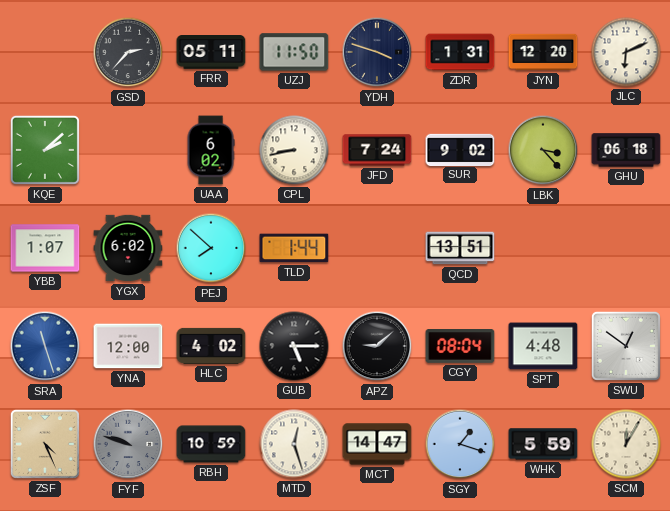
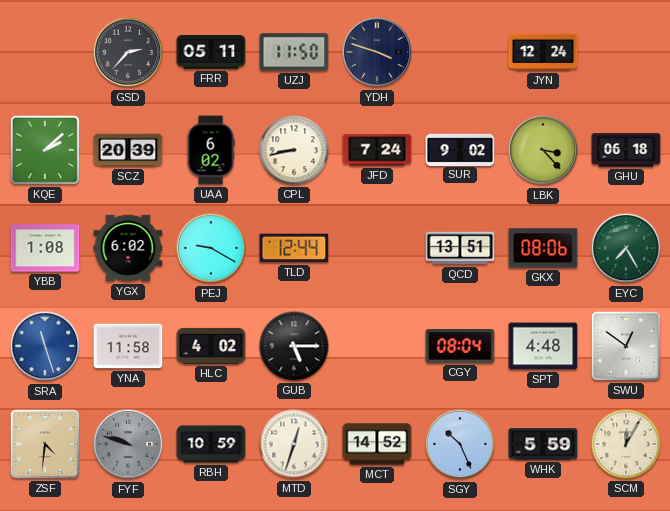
ZDR: 1:31 -> none
JYN: 12:20 -> 12:24
JLC: 6:11 -> none
SCZ: none -> 20:39
YBB: 1:07 -> 1:08
PEJ: 7:52 -> 9:20
TLD: 1:44 -> 12:44
GKX: none -> 08:06
EYC: none -> 7:25
YNA: 12:00 -> 11:58
APZ: 9:08 -> none
ZSF: 4:26 -> 4:31
MTD: 12:27 -> 12:33
MCT: 14:47 -> 14:52
SGY: 1:18 -> 10:26
